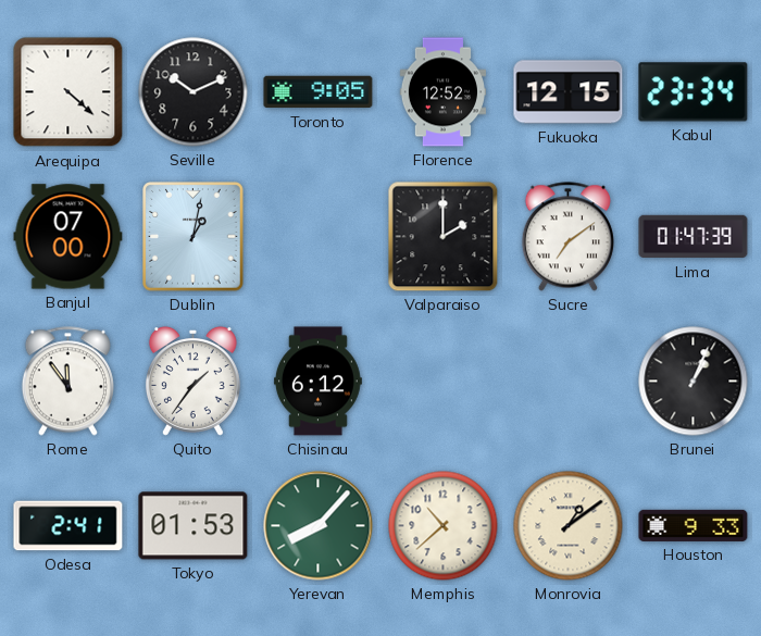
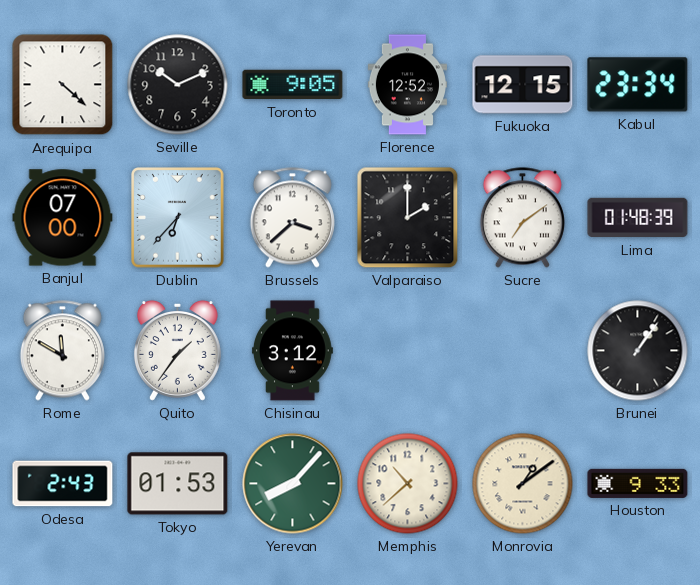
Dublin: 1:02 -> 6:37
Brussels: none -> 3:38
Lima: 01:47 -> 01:48
Rome: 11:54 -> 11:50
Chisinau: 6:12 -> 3:12
Brunei: 1:04 -> 1:06
Odesa: 2:41 -> 2:43
